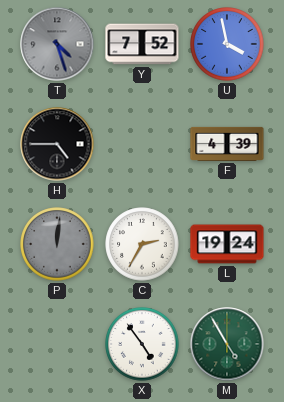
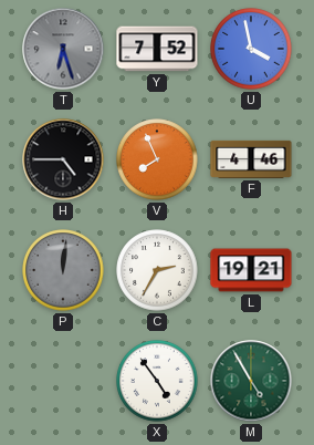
T: 4:27 -> 6:27
V: none -> 7:56
F: 4:39 -> 4:46
L: 19:24 -> 19:21
